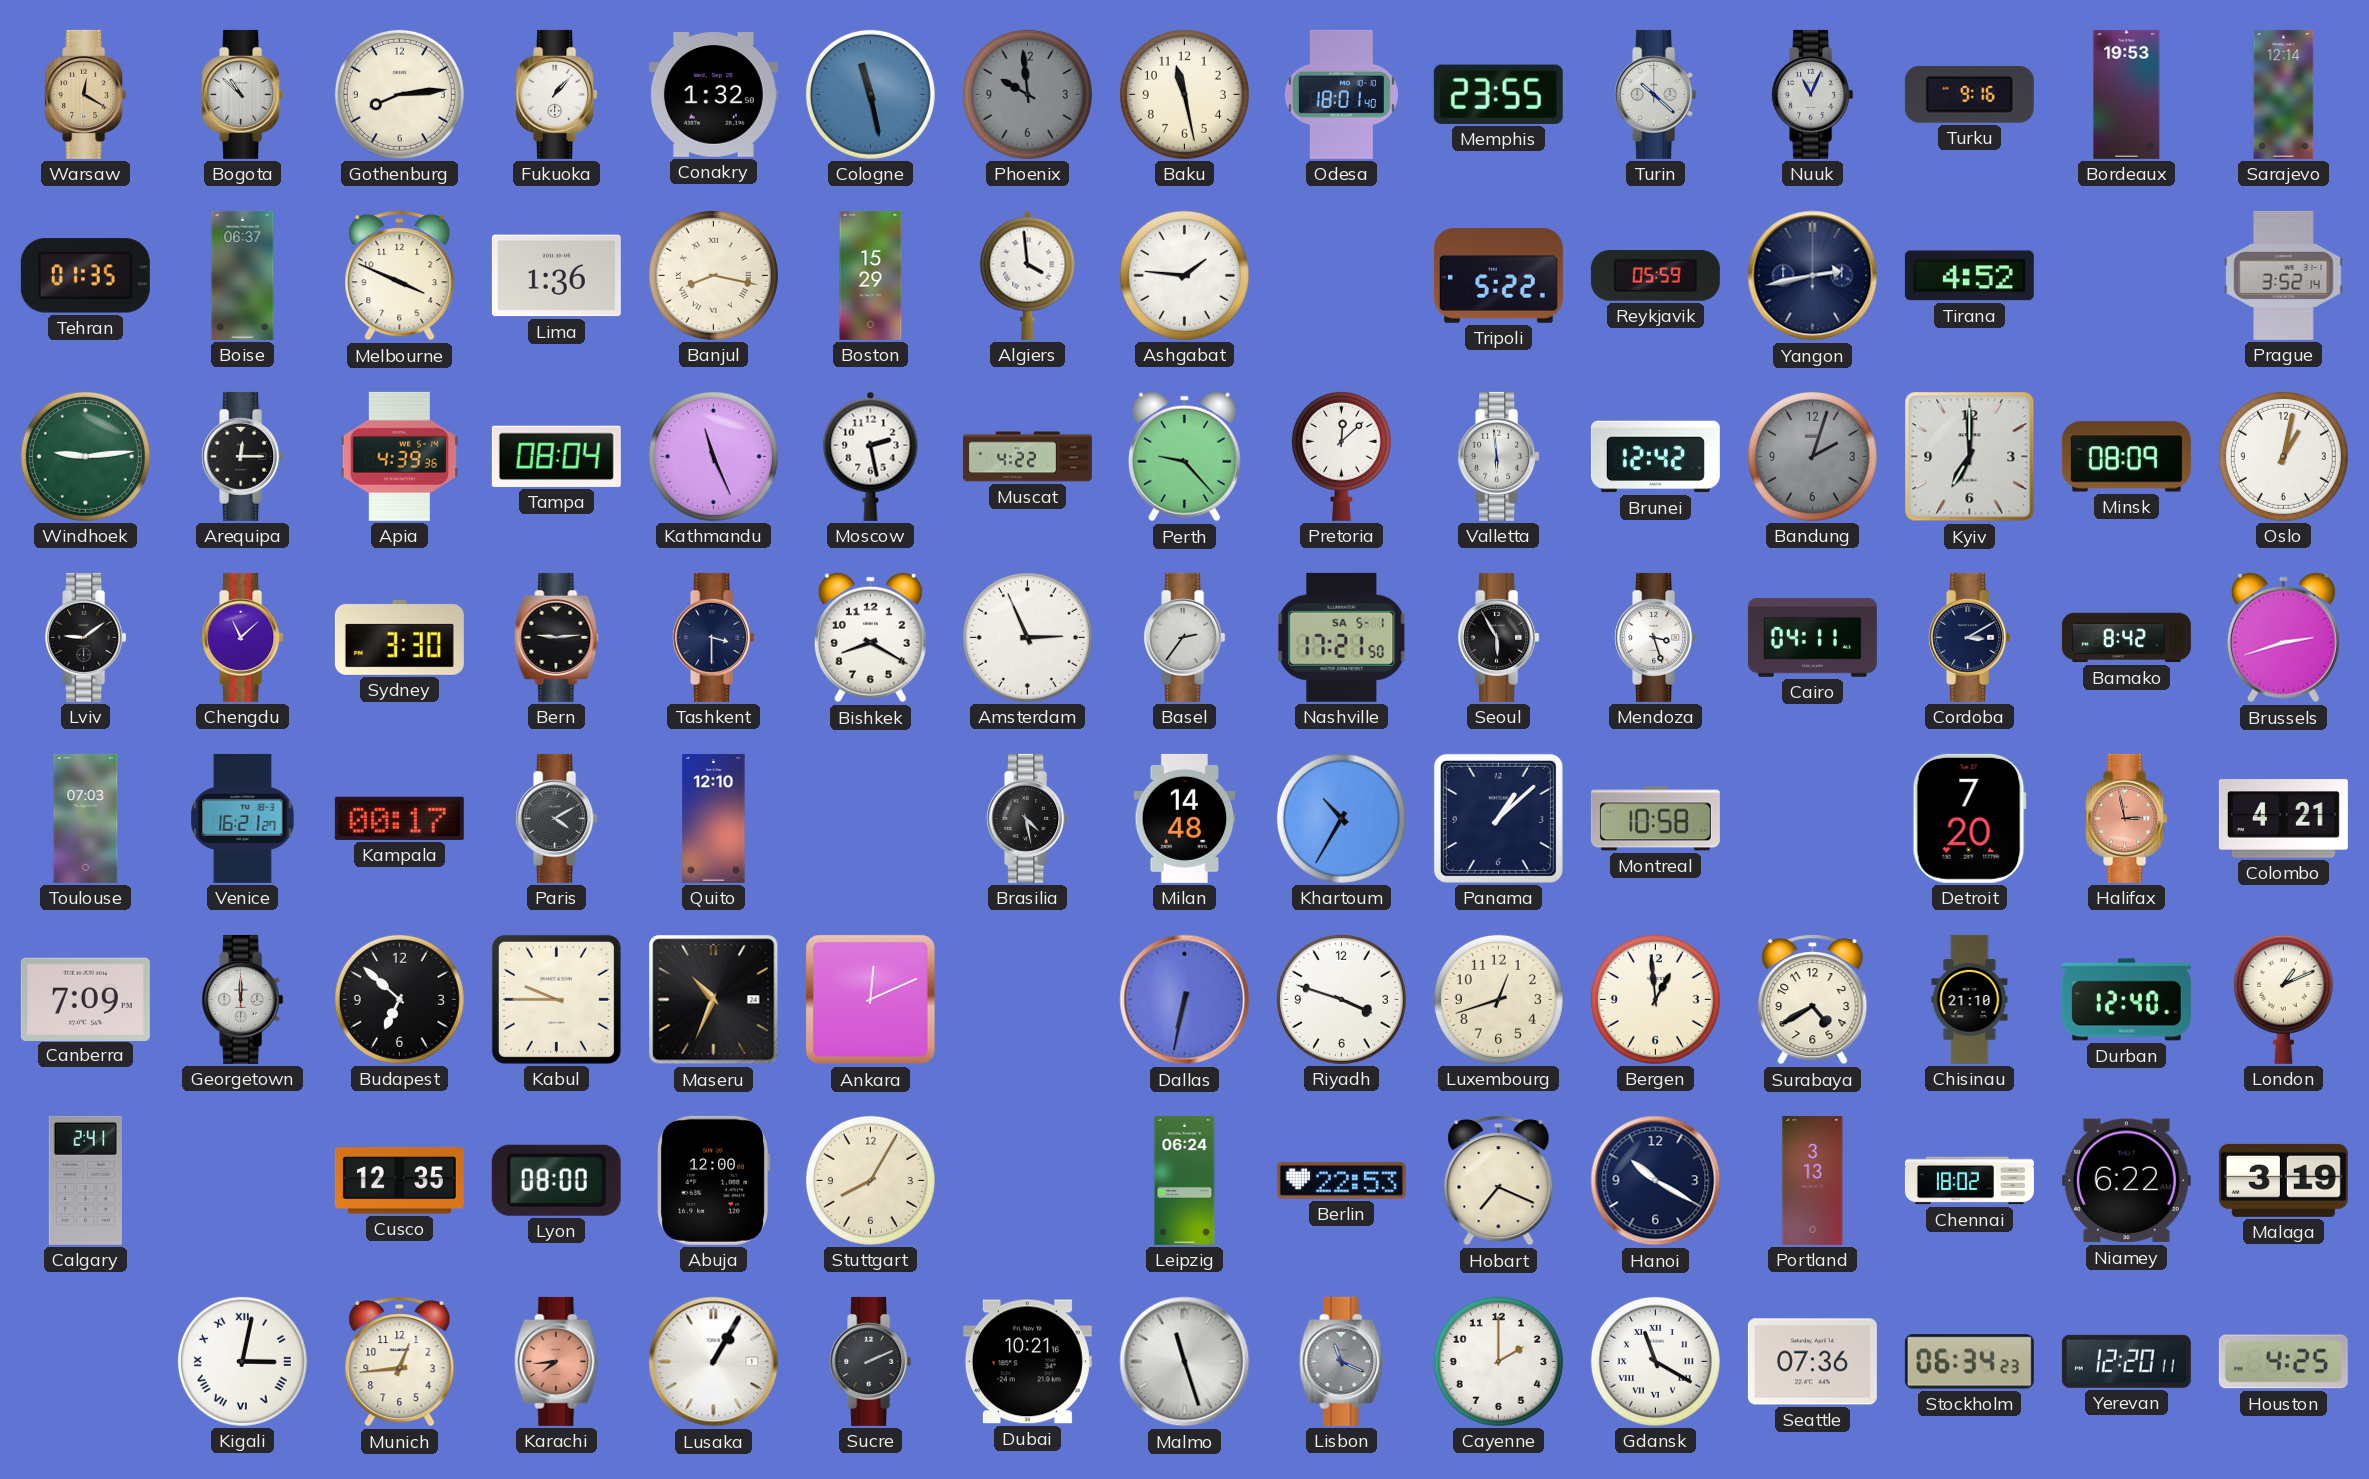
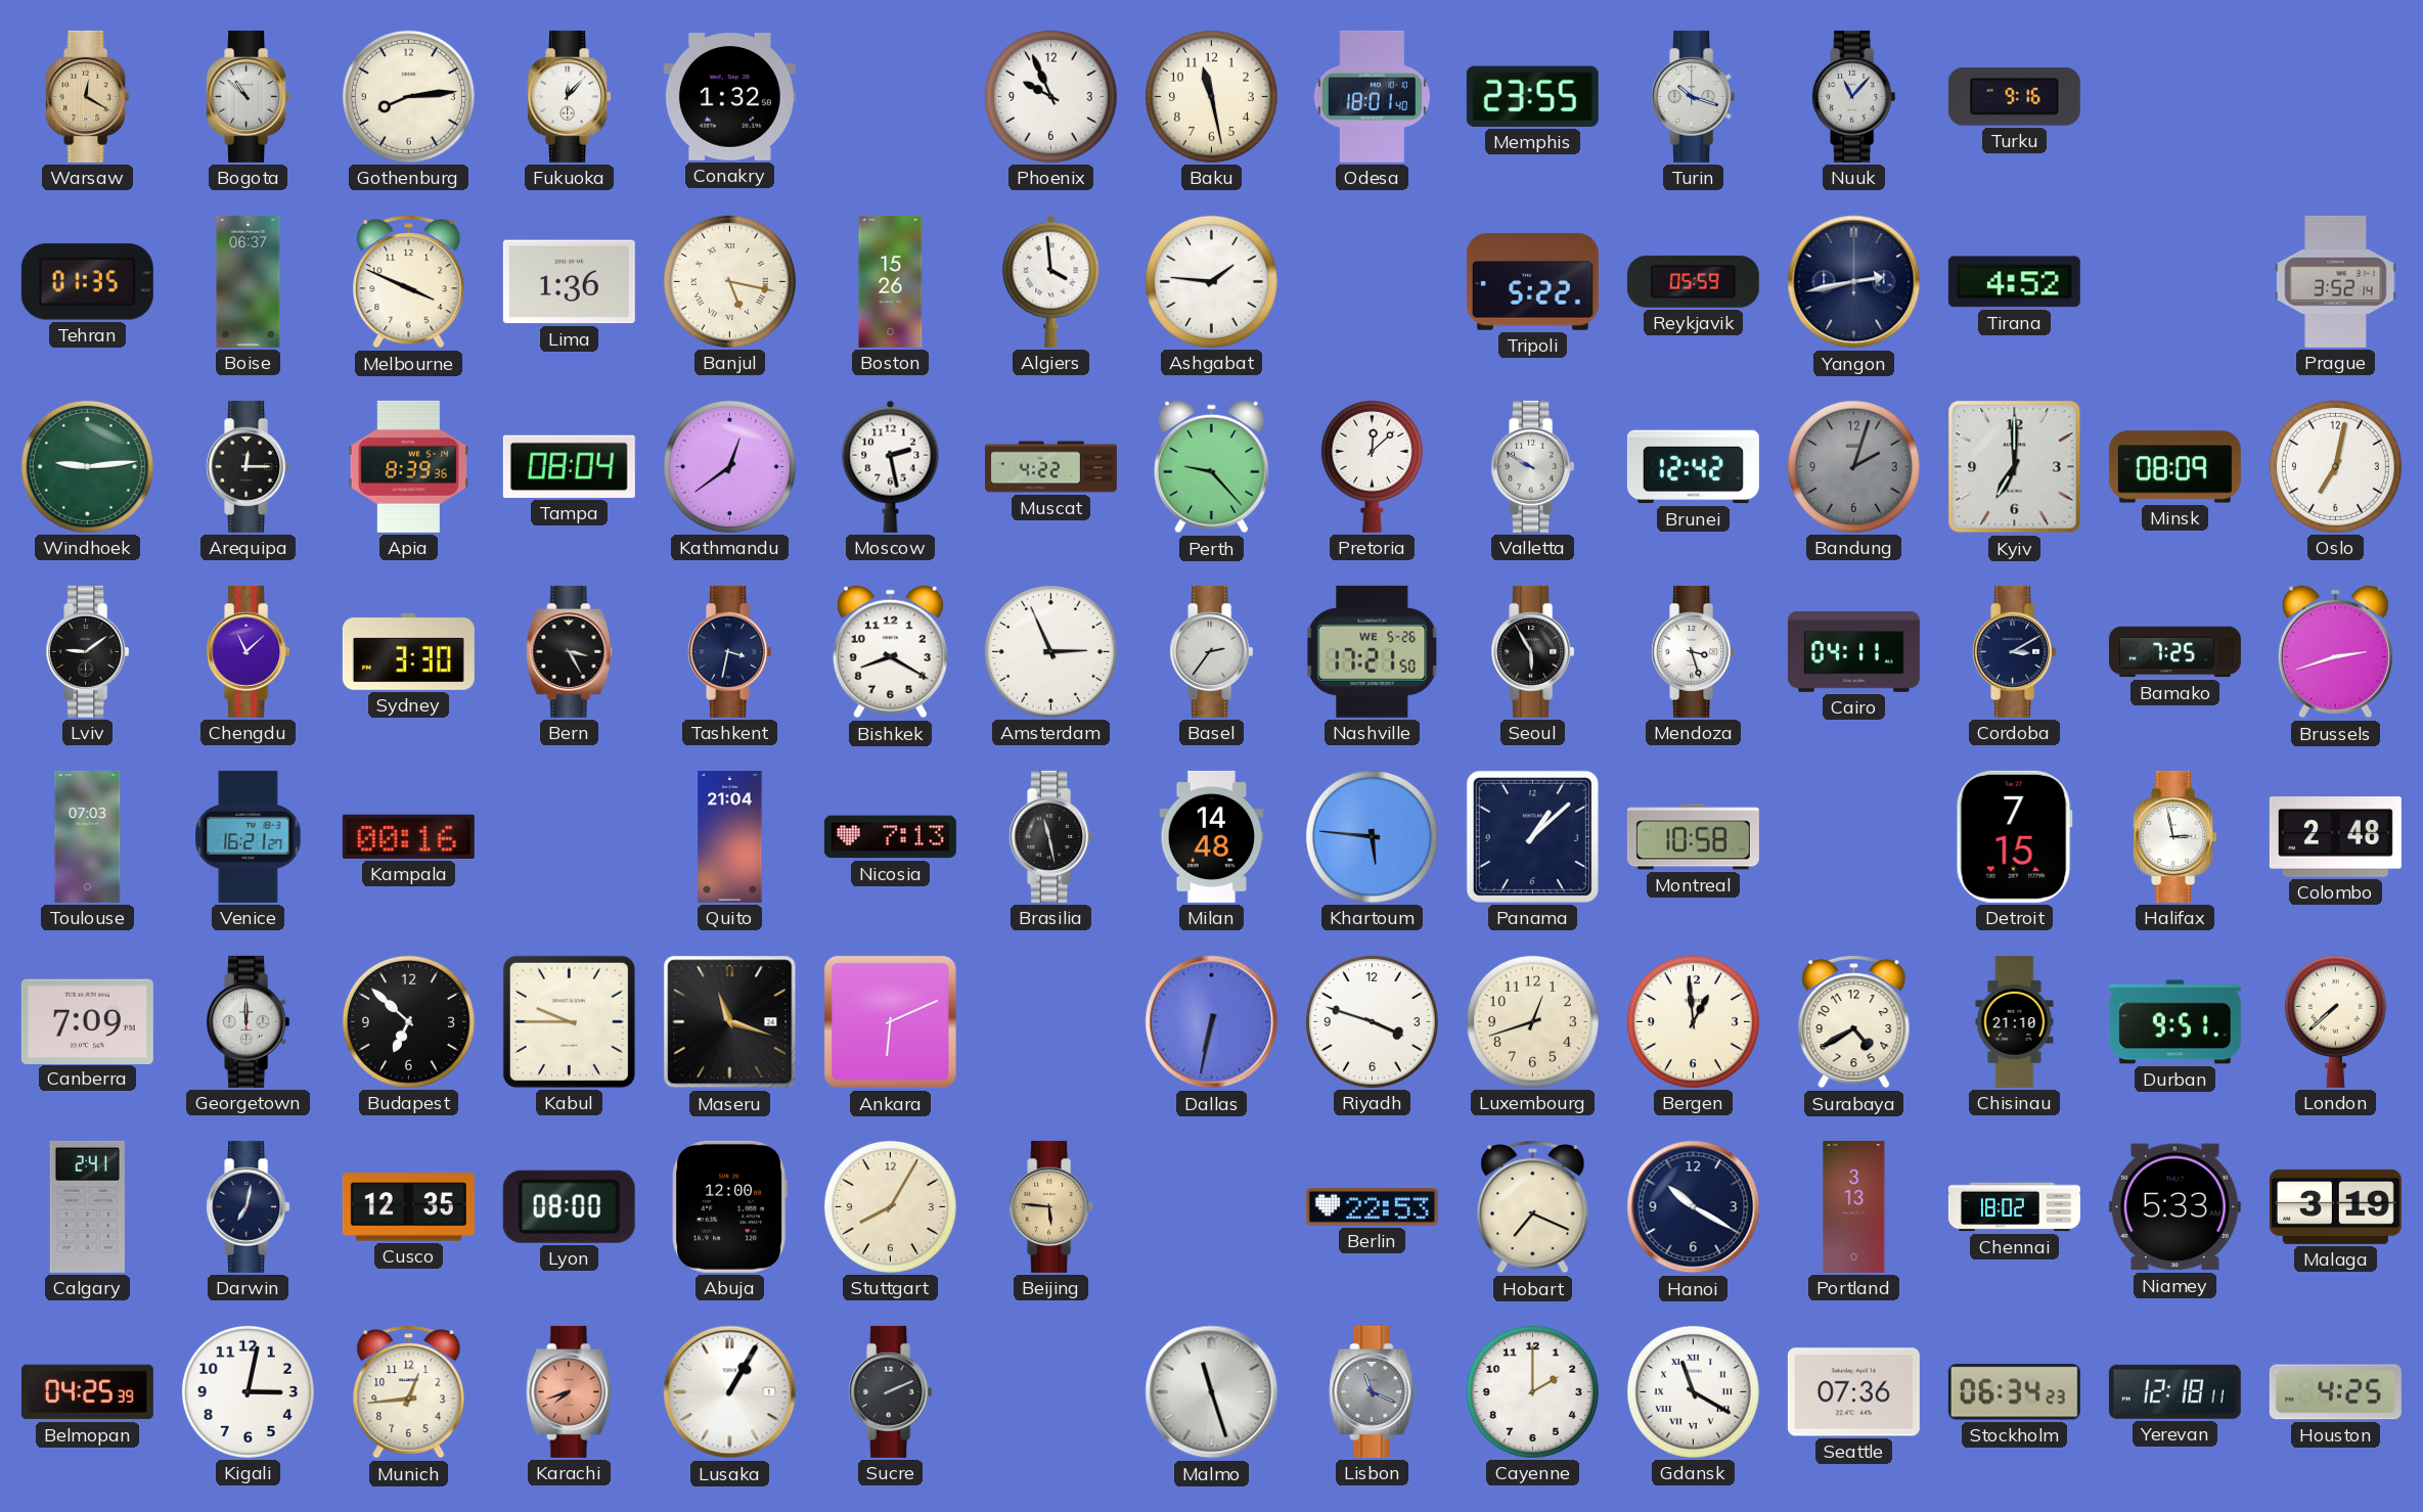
Fukuoka: 1:07 -> 12:07
Cologne: 11:28 -> none
Phoenix: 9:59 -> 9:56
Phoenix dial: grey -> white
Turin: 10:22 -> 10:18
Nuuk: 11:04 -> 11:07
Bordeaux: 19:53 -> none
Sarajevo: 12:14 -> none
Banjul: 8:17 -> 5:17
Boston: 15:29 -> 15:26
Apia: 4:39 -> 8:39
Kathmandu: 11:26 -> 12:39
Valletta: 5:59 -> 9:50
Oslo: 1:02 -> 7:02
Bern: 9:14 -> 3:25
Tashkent: 3:30 -> 3:32
Nashville date: SA 5-1 -> WE 5-26
Bamako: 8:42 -> 7:25
Kampala: 00:17 -> 00:16
Paris: 4:10 -> none
Quito: 12:10 -> 21:04
Nicosia: none -> 7:13
Brasilia: 4:28 -> 11:28
Khartoum: 10:35 -> 5:46
Detroit: 7:20 -> 7:15
Halifax dial: salmon -> white
Colombo: 4:21 -> 2:48
Maseru: 10:34 -> 11:18
Ankara: 12:11 -> 6:11
Durban: 12:40 -> 9:51
London: 1:11 -> 7:38
Darwin: none -> 7:02
Beijing: none -> 5:46
Leipzig: 06:24 -> none
Niamey: 6:22 -> 5:33
Belmopan: none -> 04:25
Kigali numerals: Roman -> Arabic
Karachi: 7:44 -> 7:42
Dubai: 10:21 -> none
Yerevan: 12:20 -> 12:18
